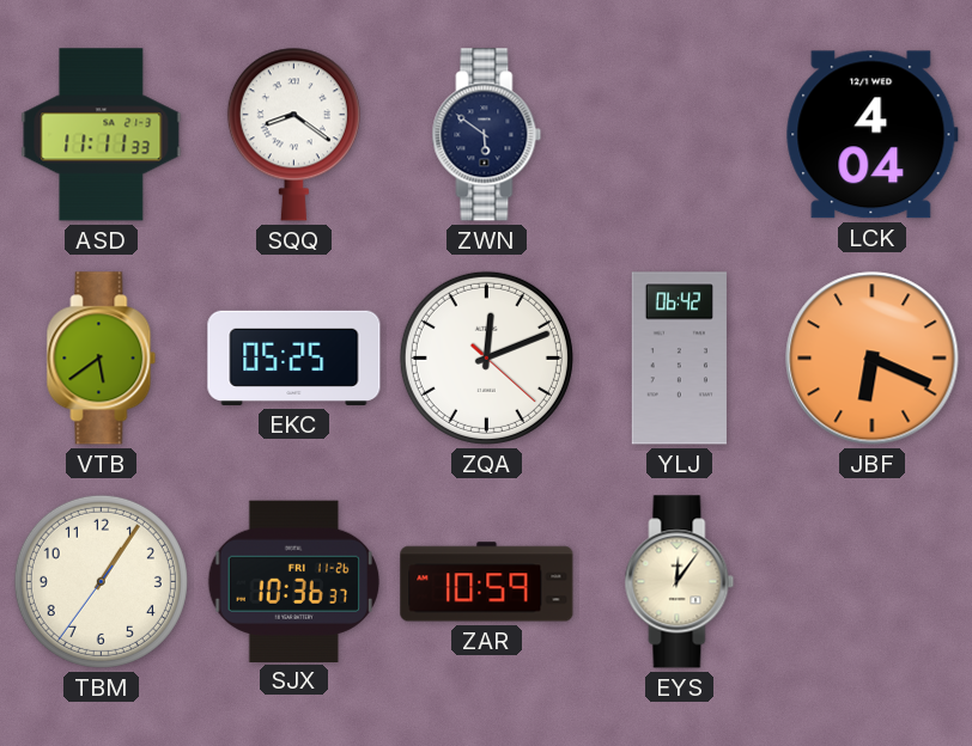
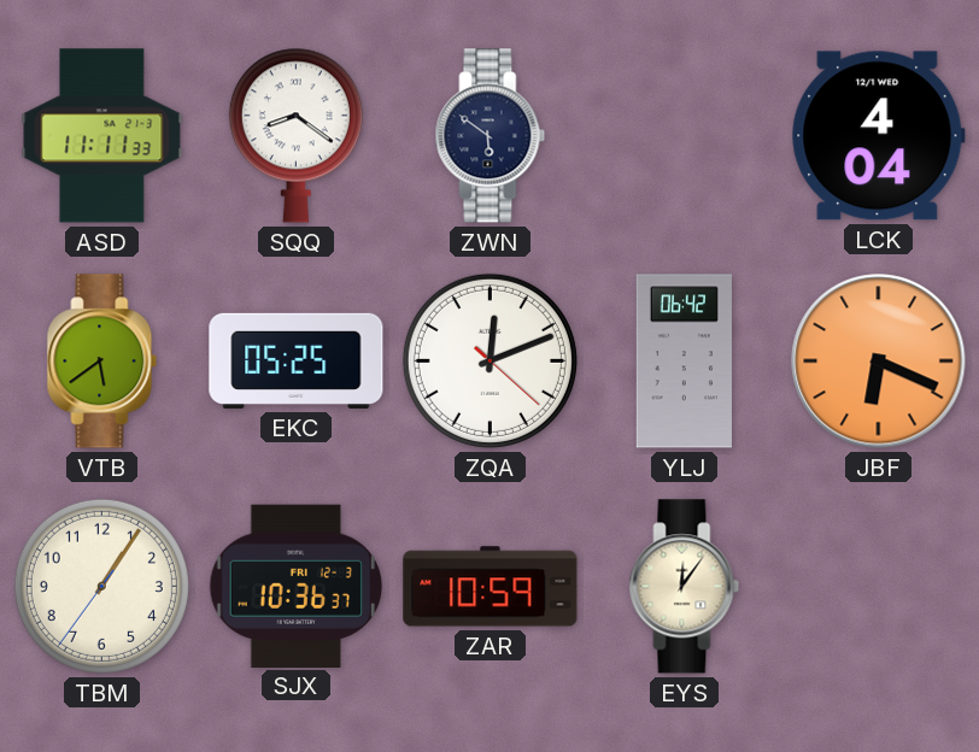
SJX date: FRI 11-26 -> FRI 12-3
